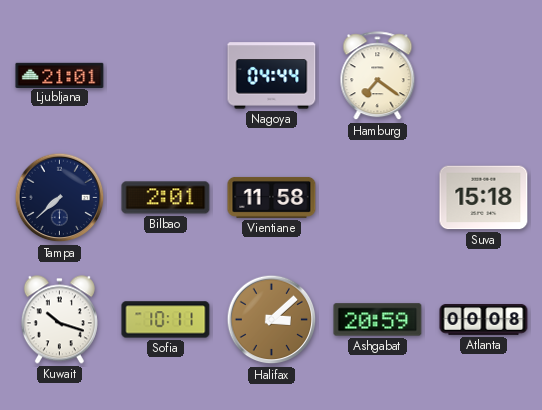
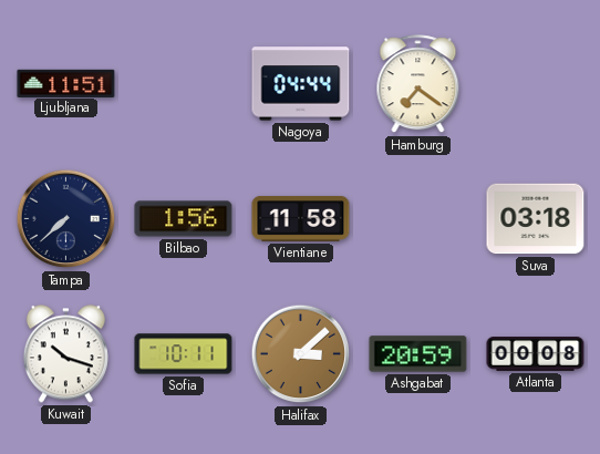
Ljubljana: 21:01 -> 11:51
Bilbao: 2:01 -> 1:56
Suva: 15:18 -> 03:18
